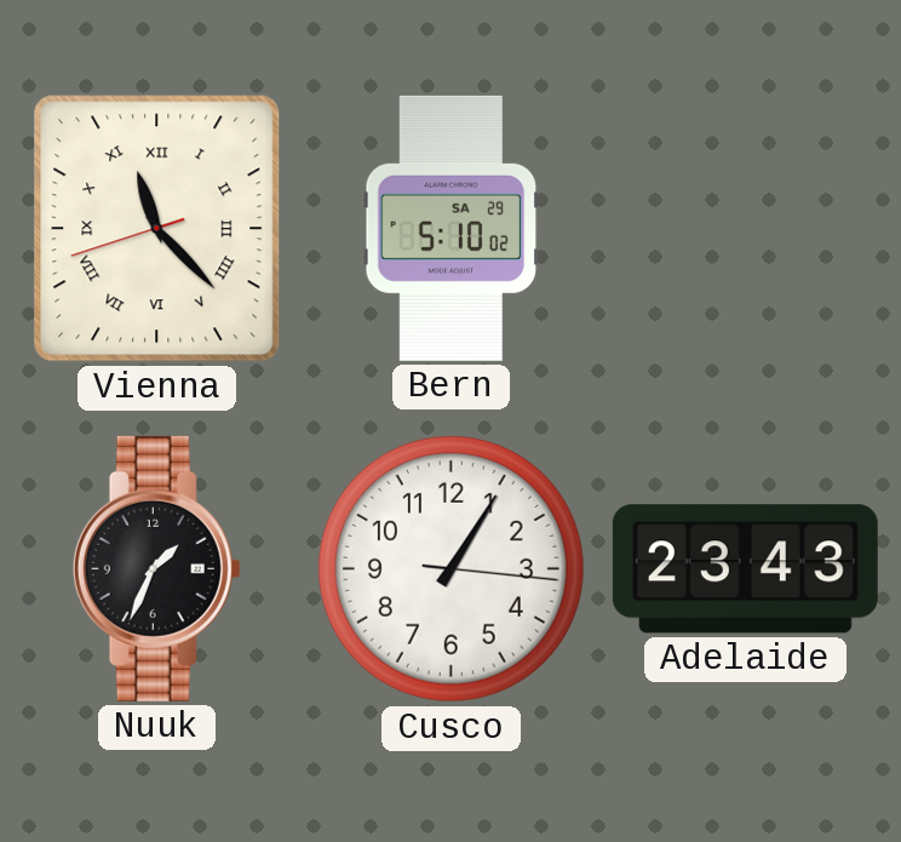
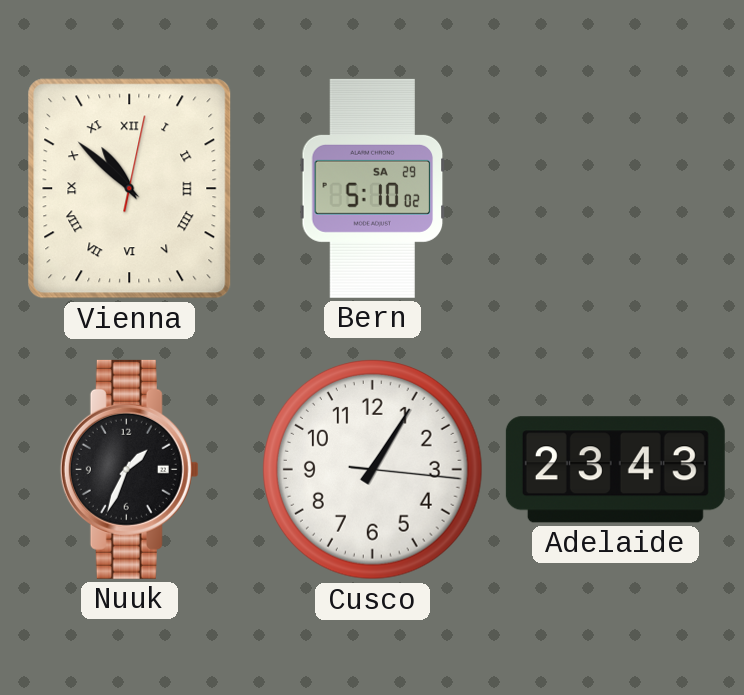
Vienna: 11:22 -> 10:52
